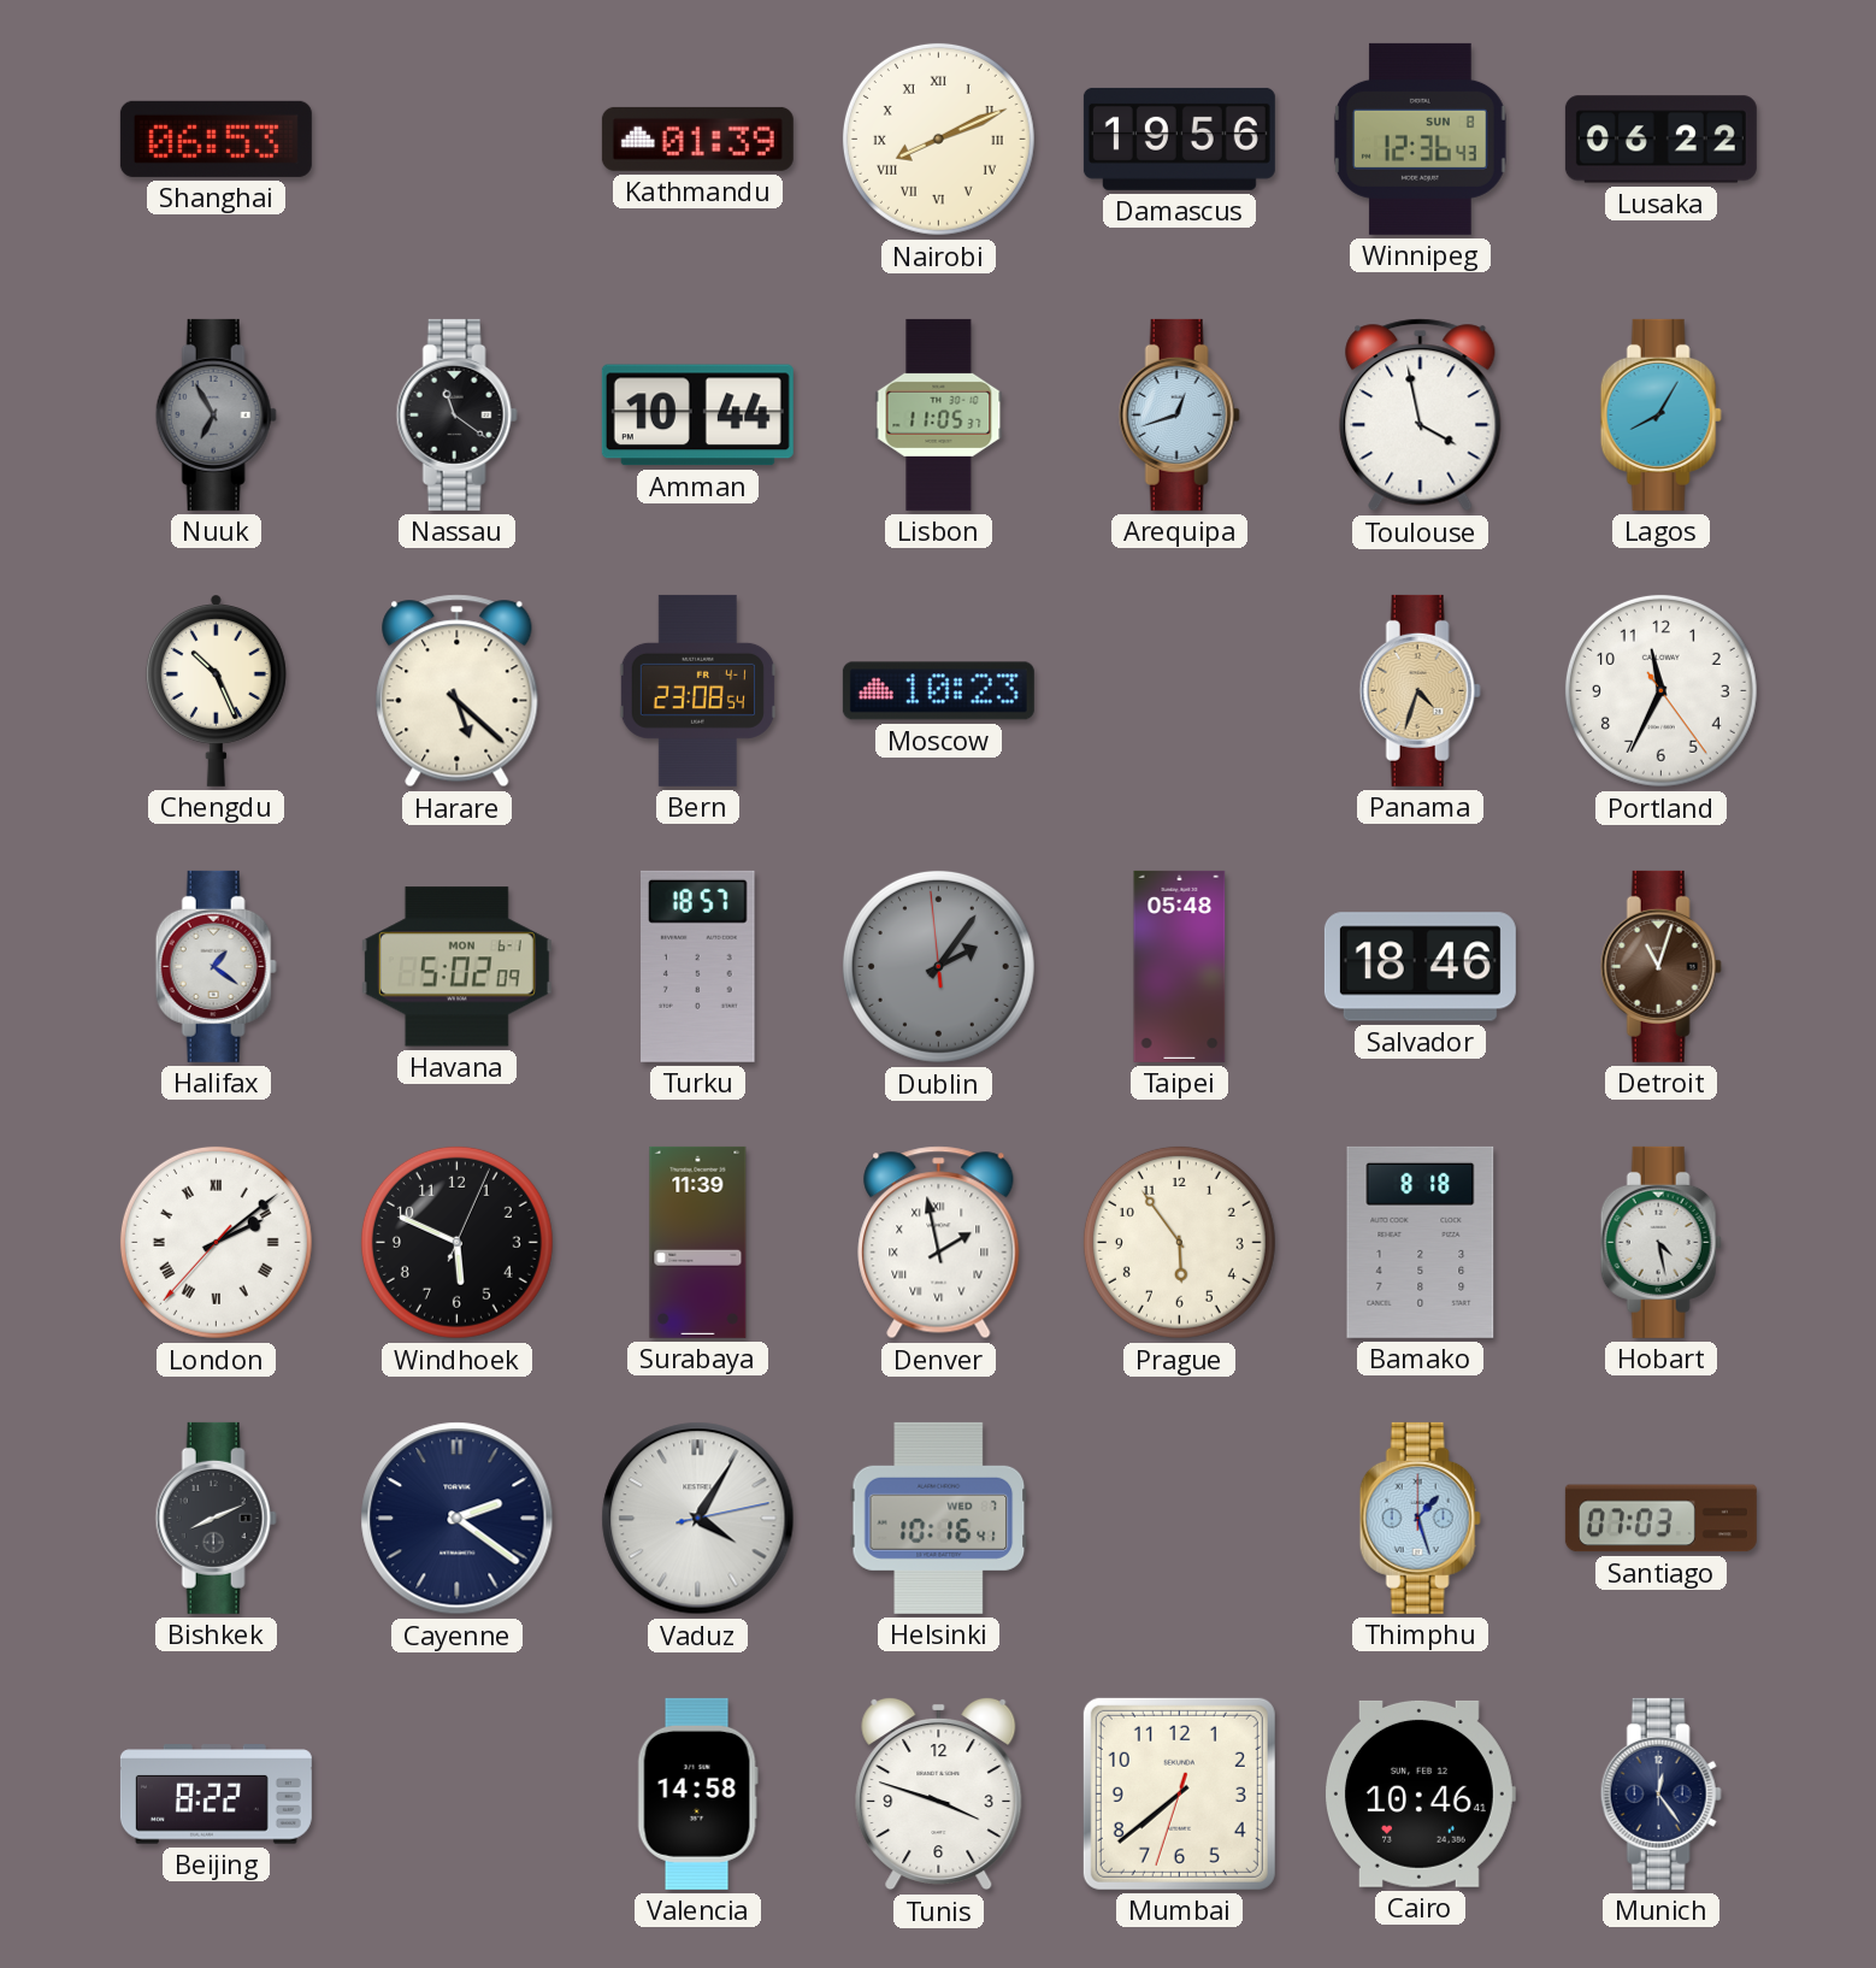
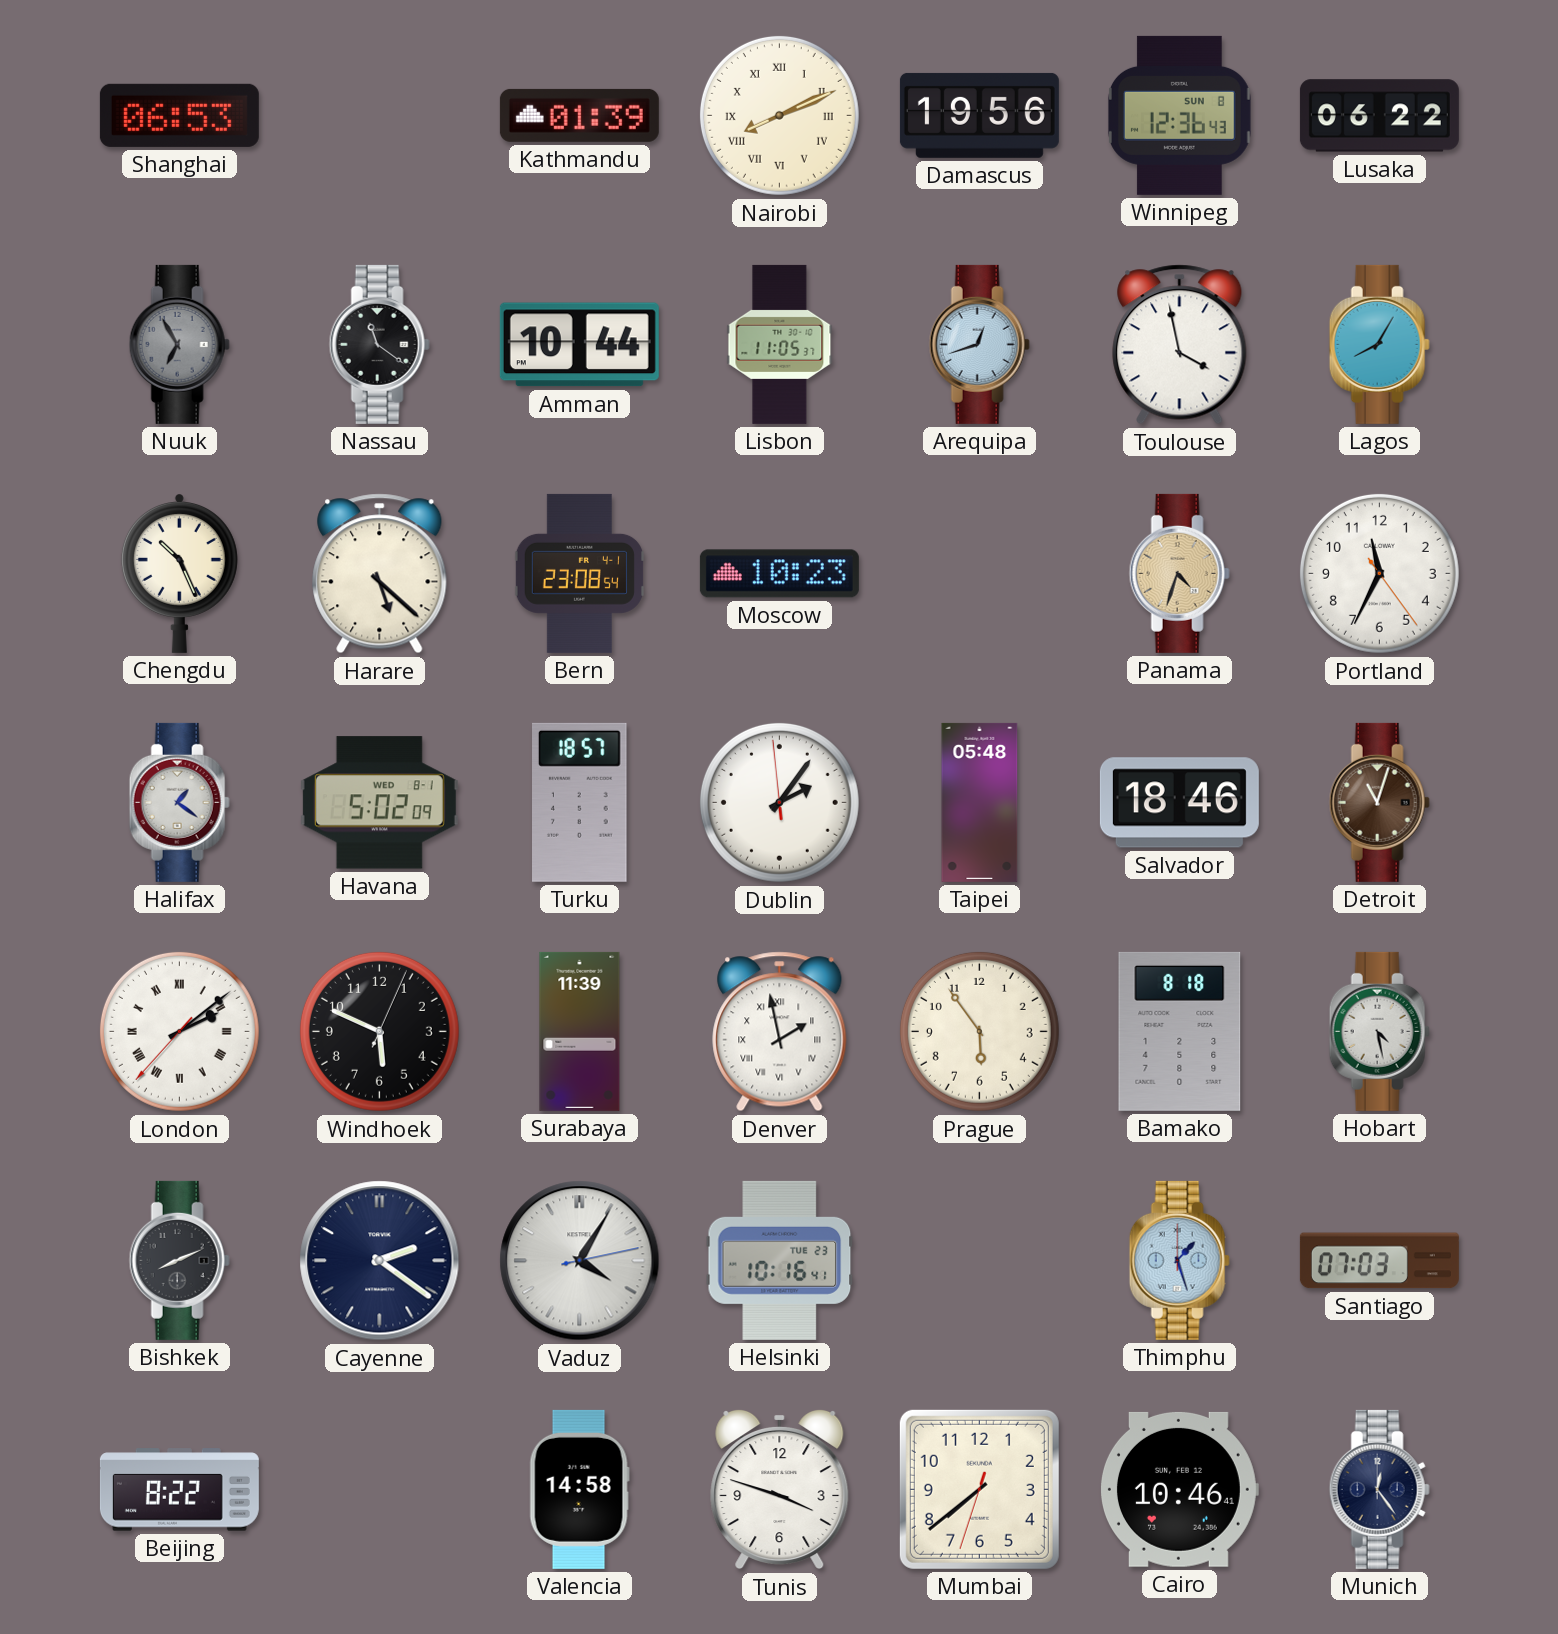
Havana date: MON 6-1 -> WED 8-1
Dublin dial: grey -> white
Helsinki date: WED 7 -> TUE 23
